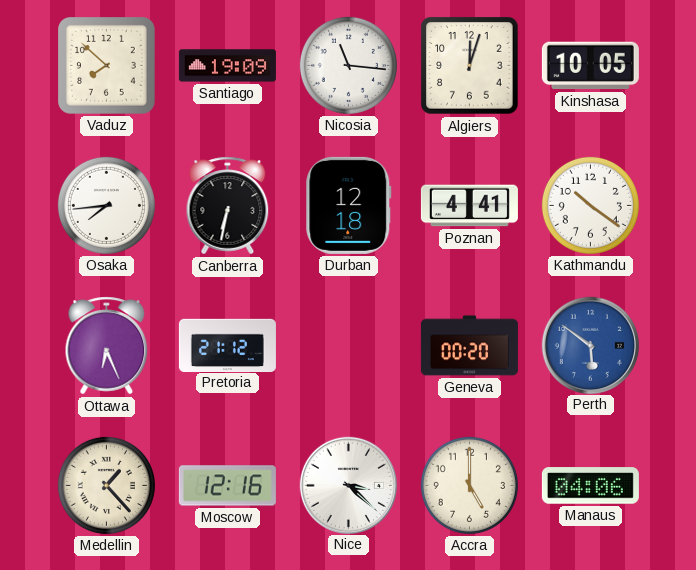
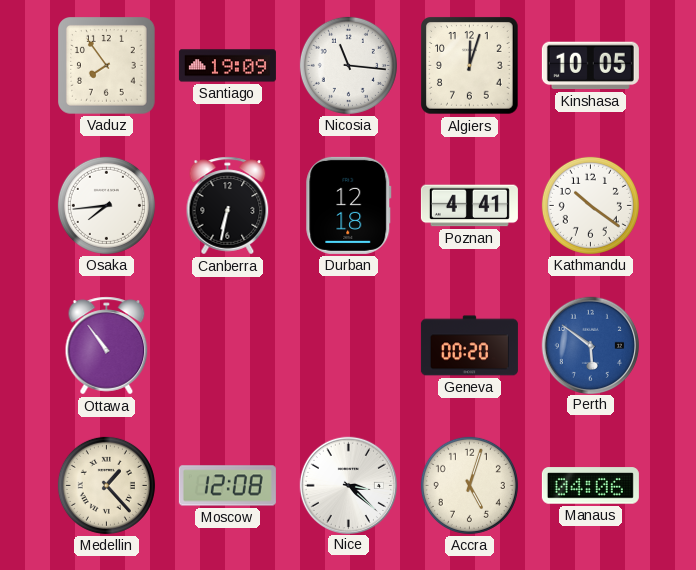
Vaduz: 7:52 -> 7:54
Ottawa: 6:26 -> 10:54
Pretoria: 21:12 -> none
Moscow: 12:16 -> 12:08
Accra: 5:00 -> 5:03
